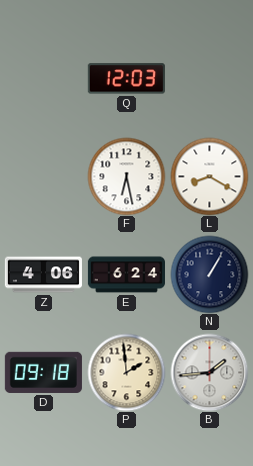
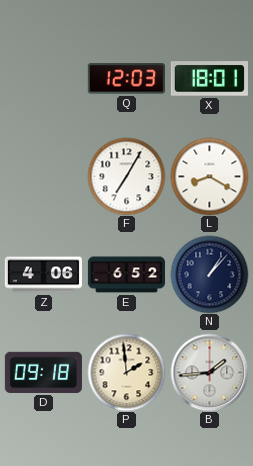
X: none -> 18:01
F: 6:28 -> 7:05
E: 6:24 -> 6:52
N: 1:05 -> 1:07
